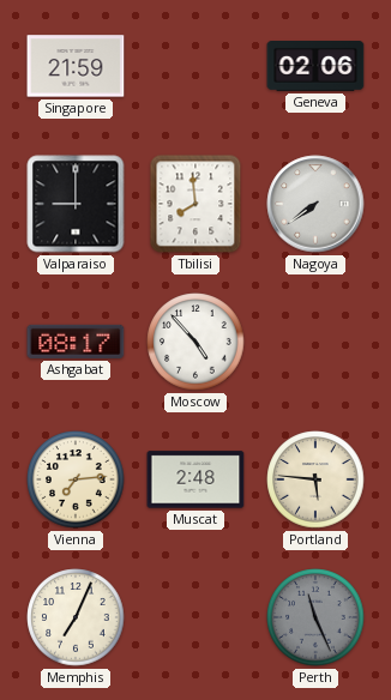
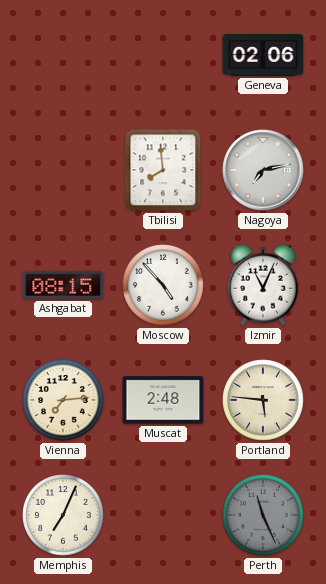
Singapore: 21:59 -> none
Valparaiso: 9:00 -> none
Nagoya: 7:39 -> 7:13
Ashgabat: 08:17 -> 08:15
Izmir: none -> 11:04
